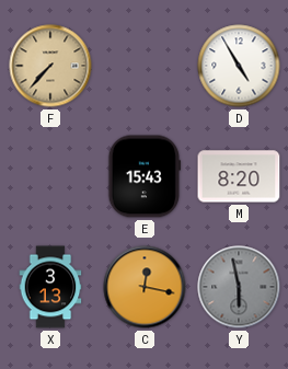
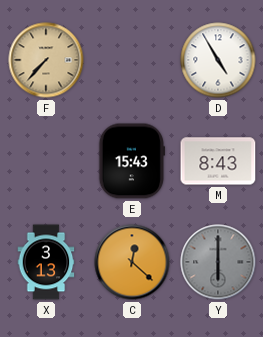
M: 8:20 -> 8:43
C: 12:17 -> 12:22
Y: 5:58 -> 6:00
